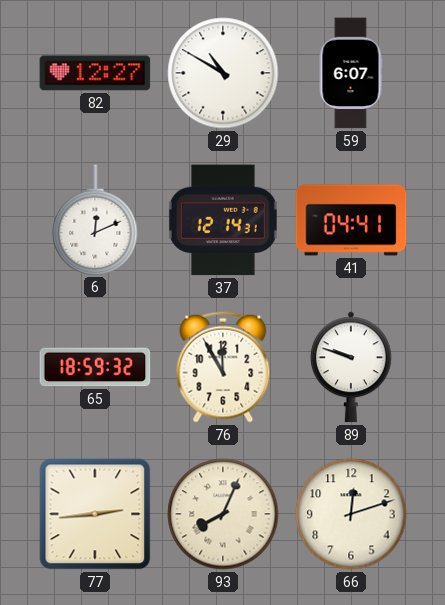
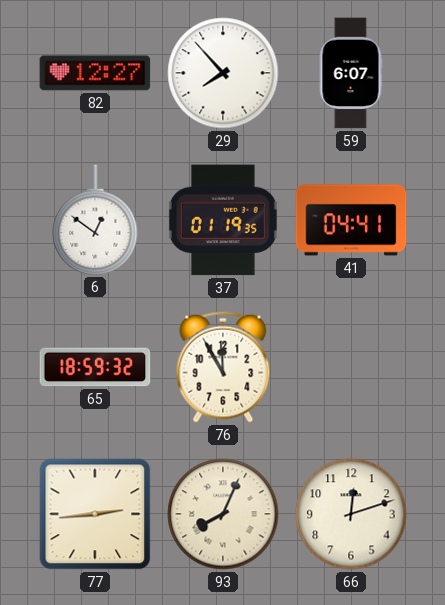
29: 10:50 -> 7:53
6: 12:11 -> 12:51
37: 12:14 -> 01:19
89: 9:48 -> none
